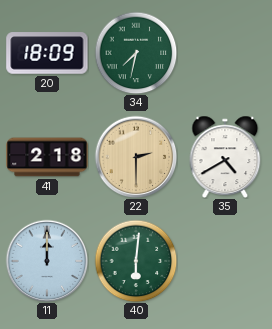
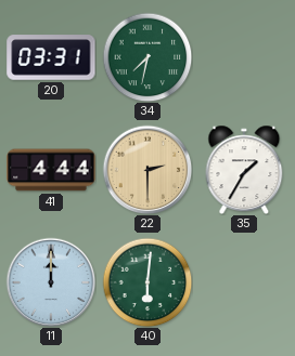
20: 18:09 -> 03:31
41: 2:18 -> 4:44
35: 4:40 -> 1:35
